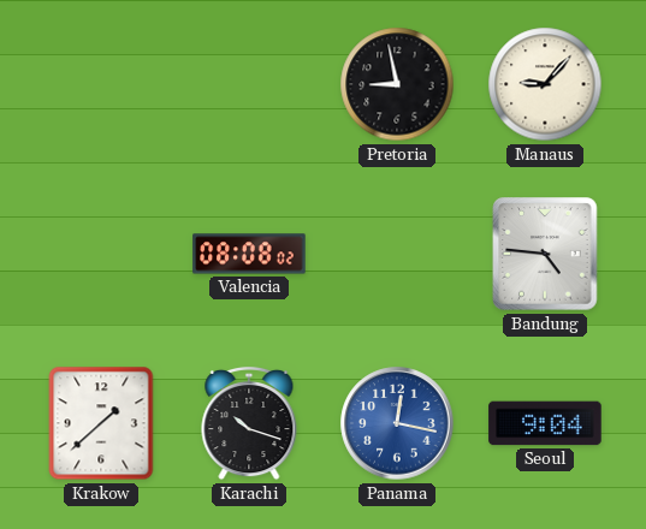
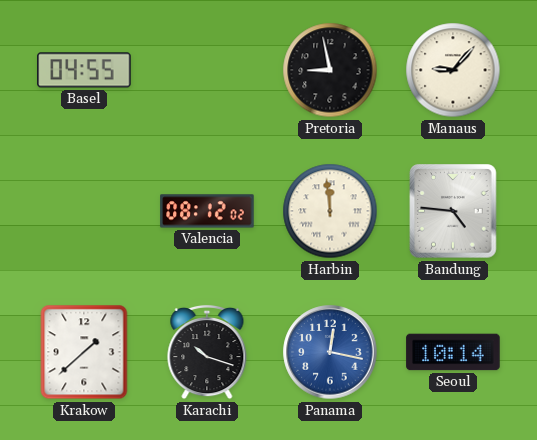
Basel: none -> 04:55
Valencia: 08:08 -> 08:12
Harbin: none -> 11:59
Seoul: 9:04 -> 10:14
